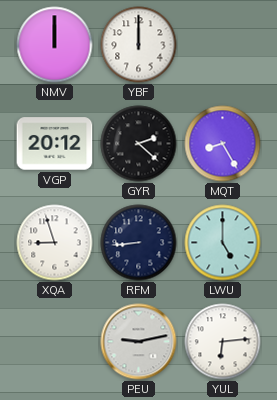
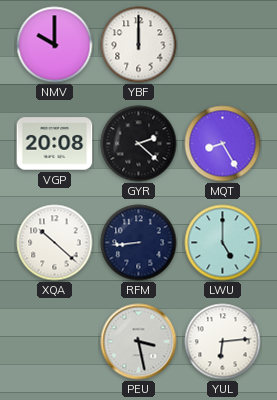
NMV: 12:00 -> 10:00
VGP: 20:12 -> 20:08
XQA: 8:57 -> 10:22
PEU: 9:13 -> 3:28
